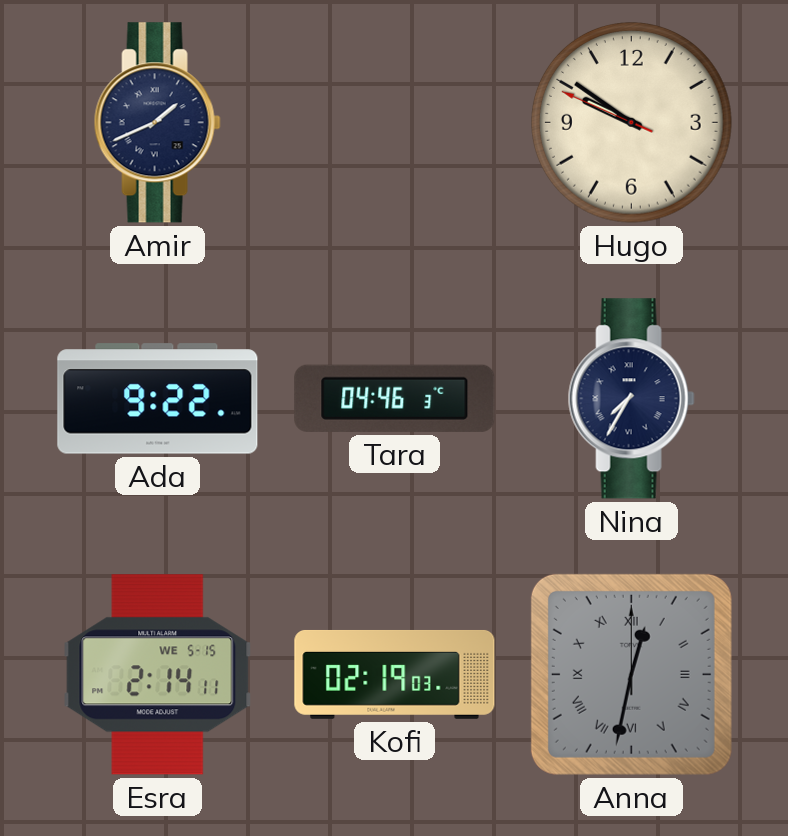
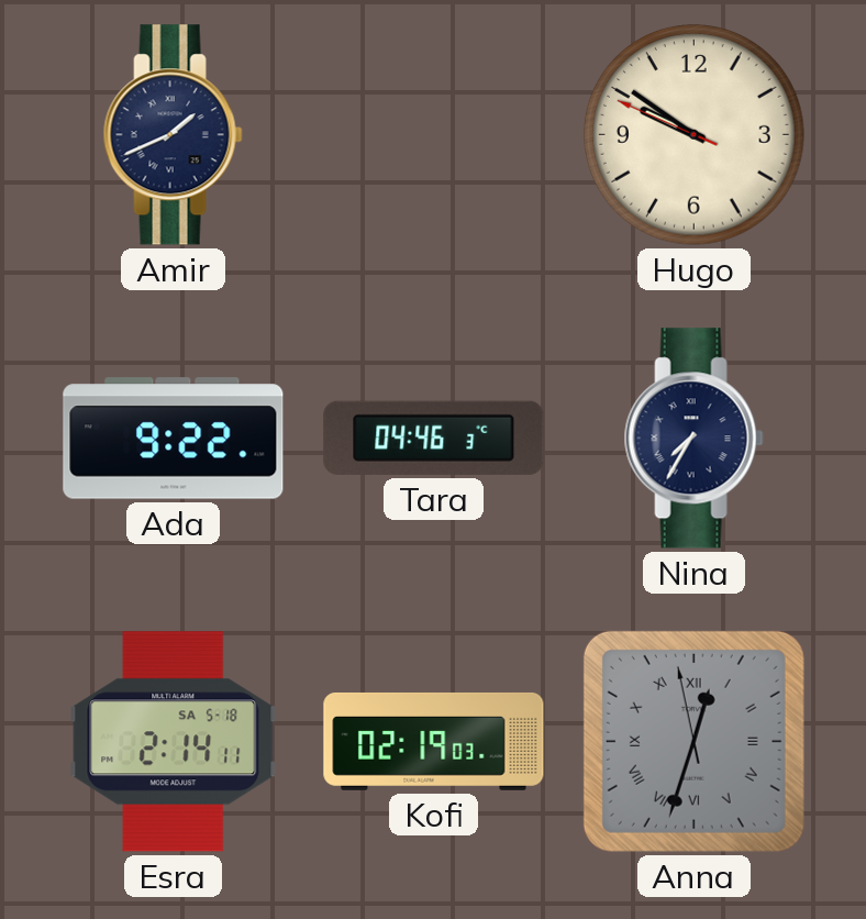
Esra date: WE 5-15 -> SA 5-18
Anna: 12:32:00 -> 12:32:58
